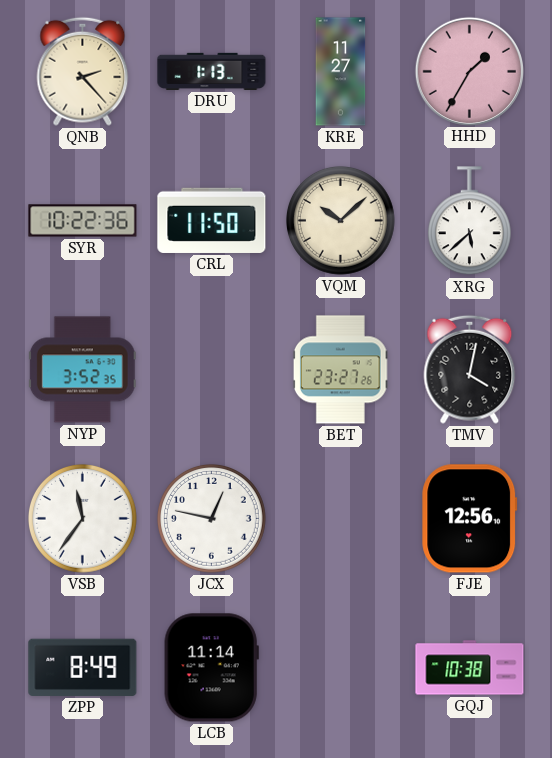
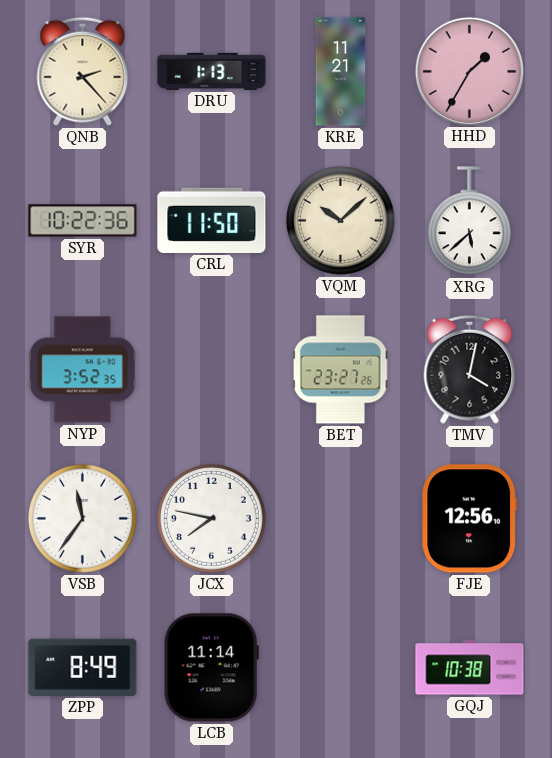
KRE: 11:27 -> 11:21
JCX: 12:47 -> 7:47
